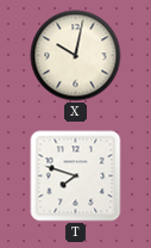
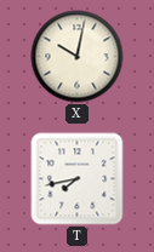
T: 7:48 -> 7:43
